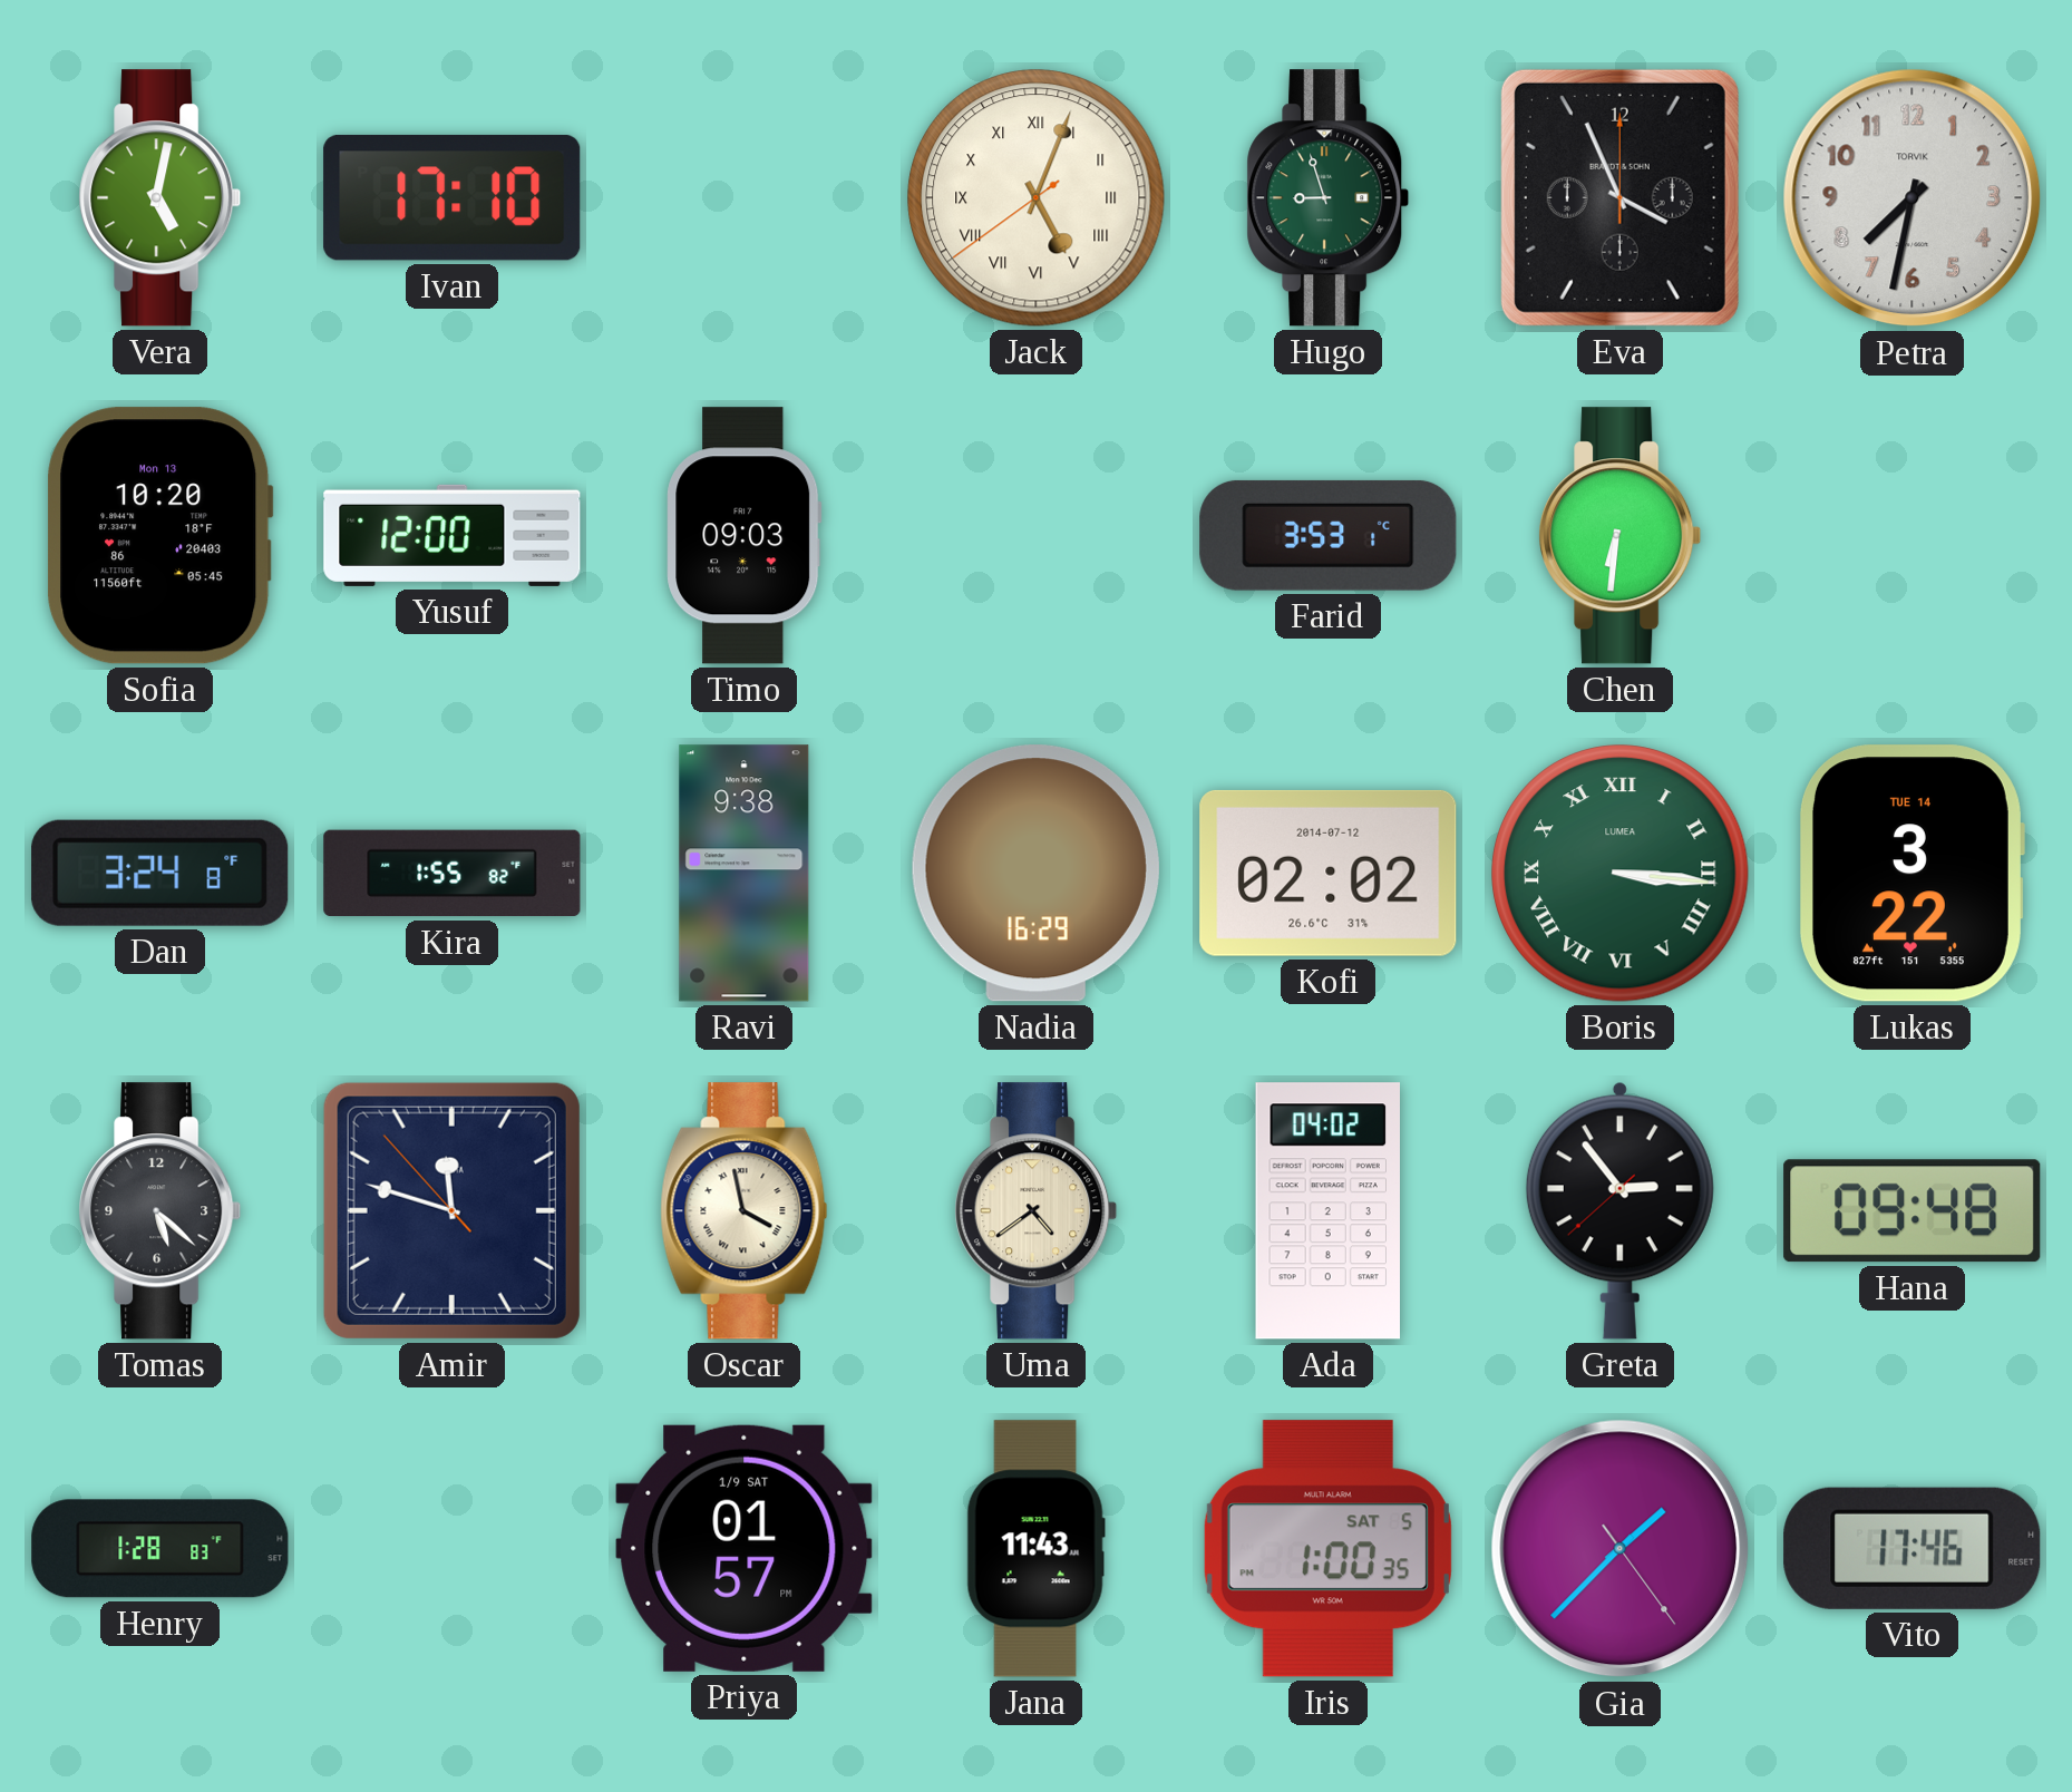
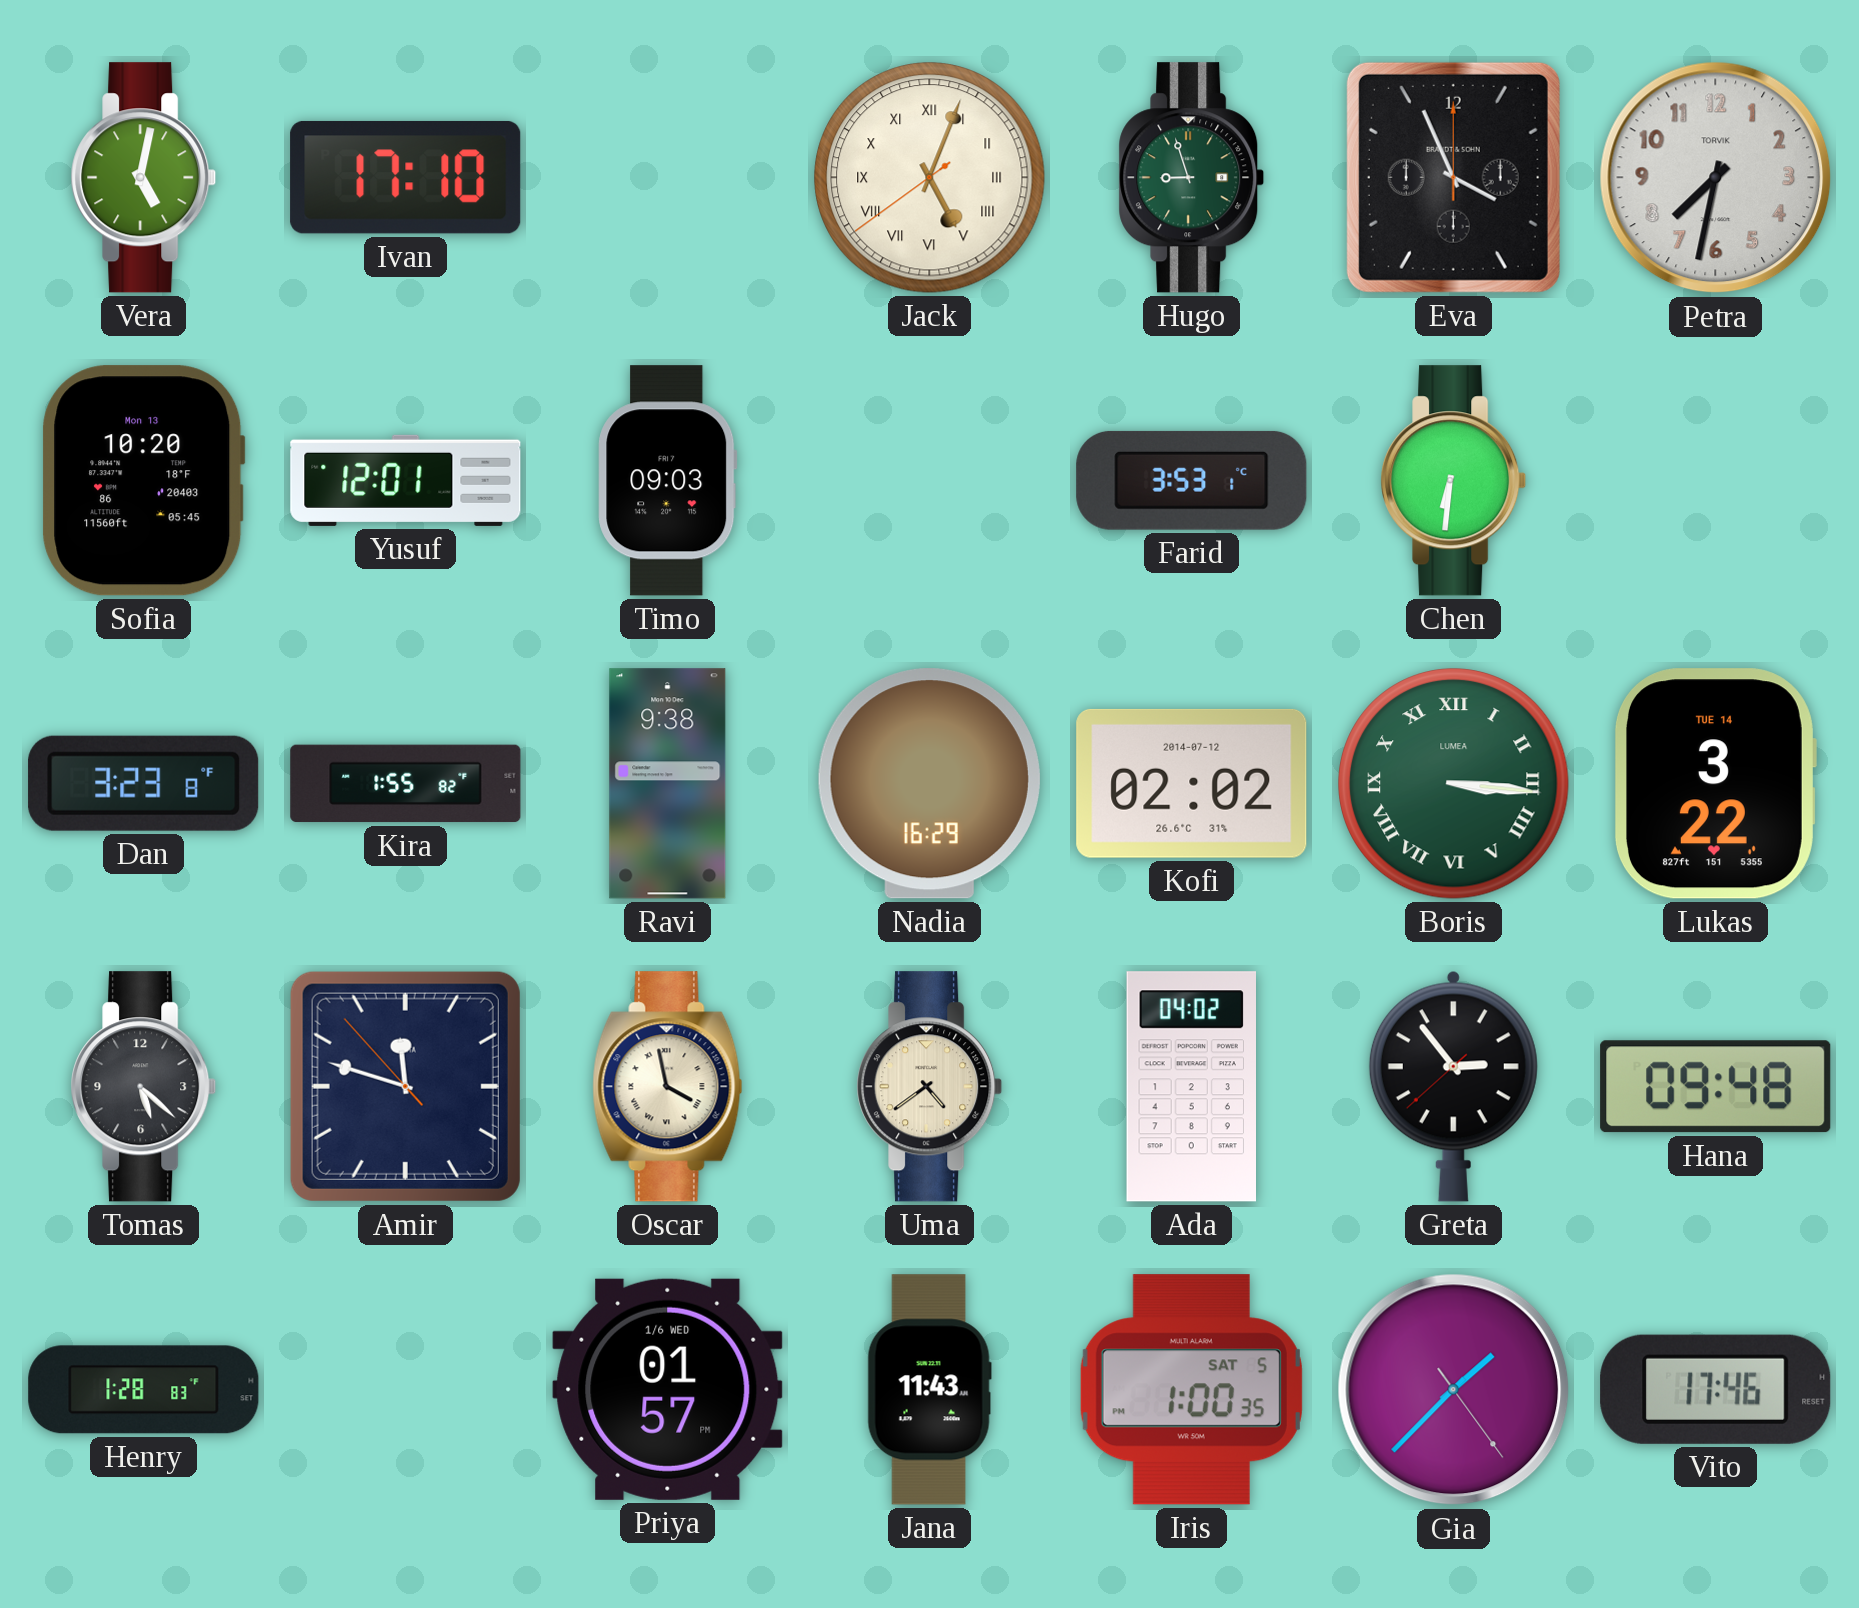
Yusuf: 12:00 -> 12:01
Dan: 3:24 -> 3:23
Priya date: 1/9 SAT -> 1/6 WED
